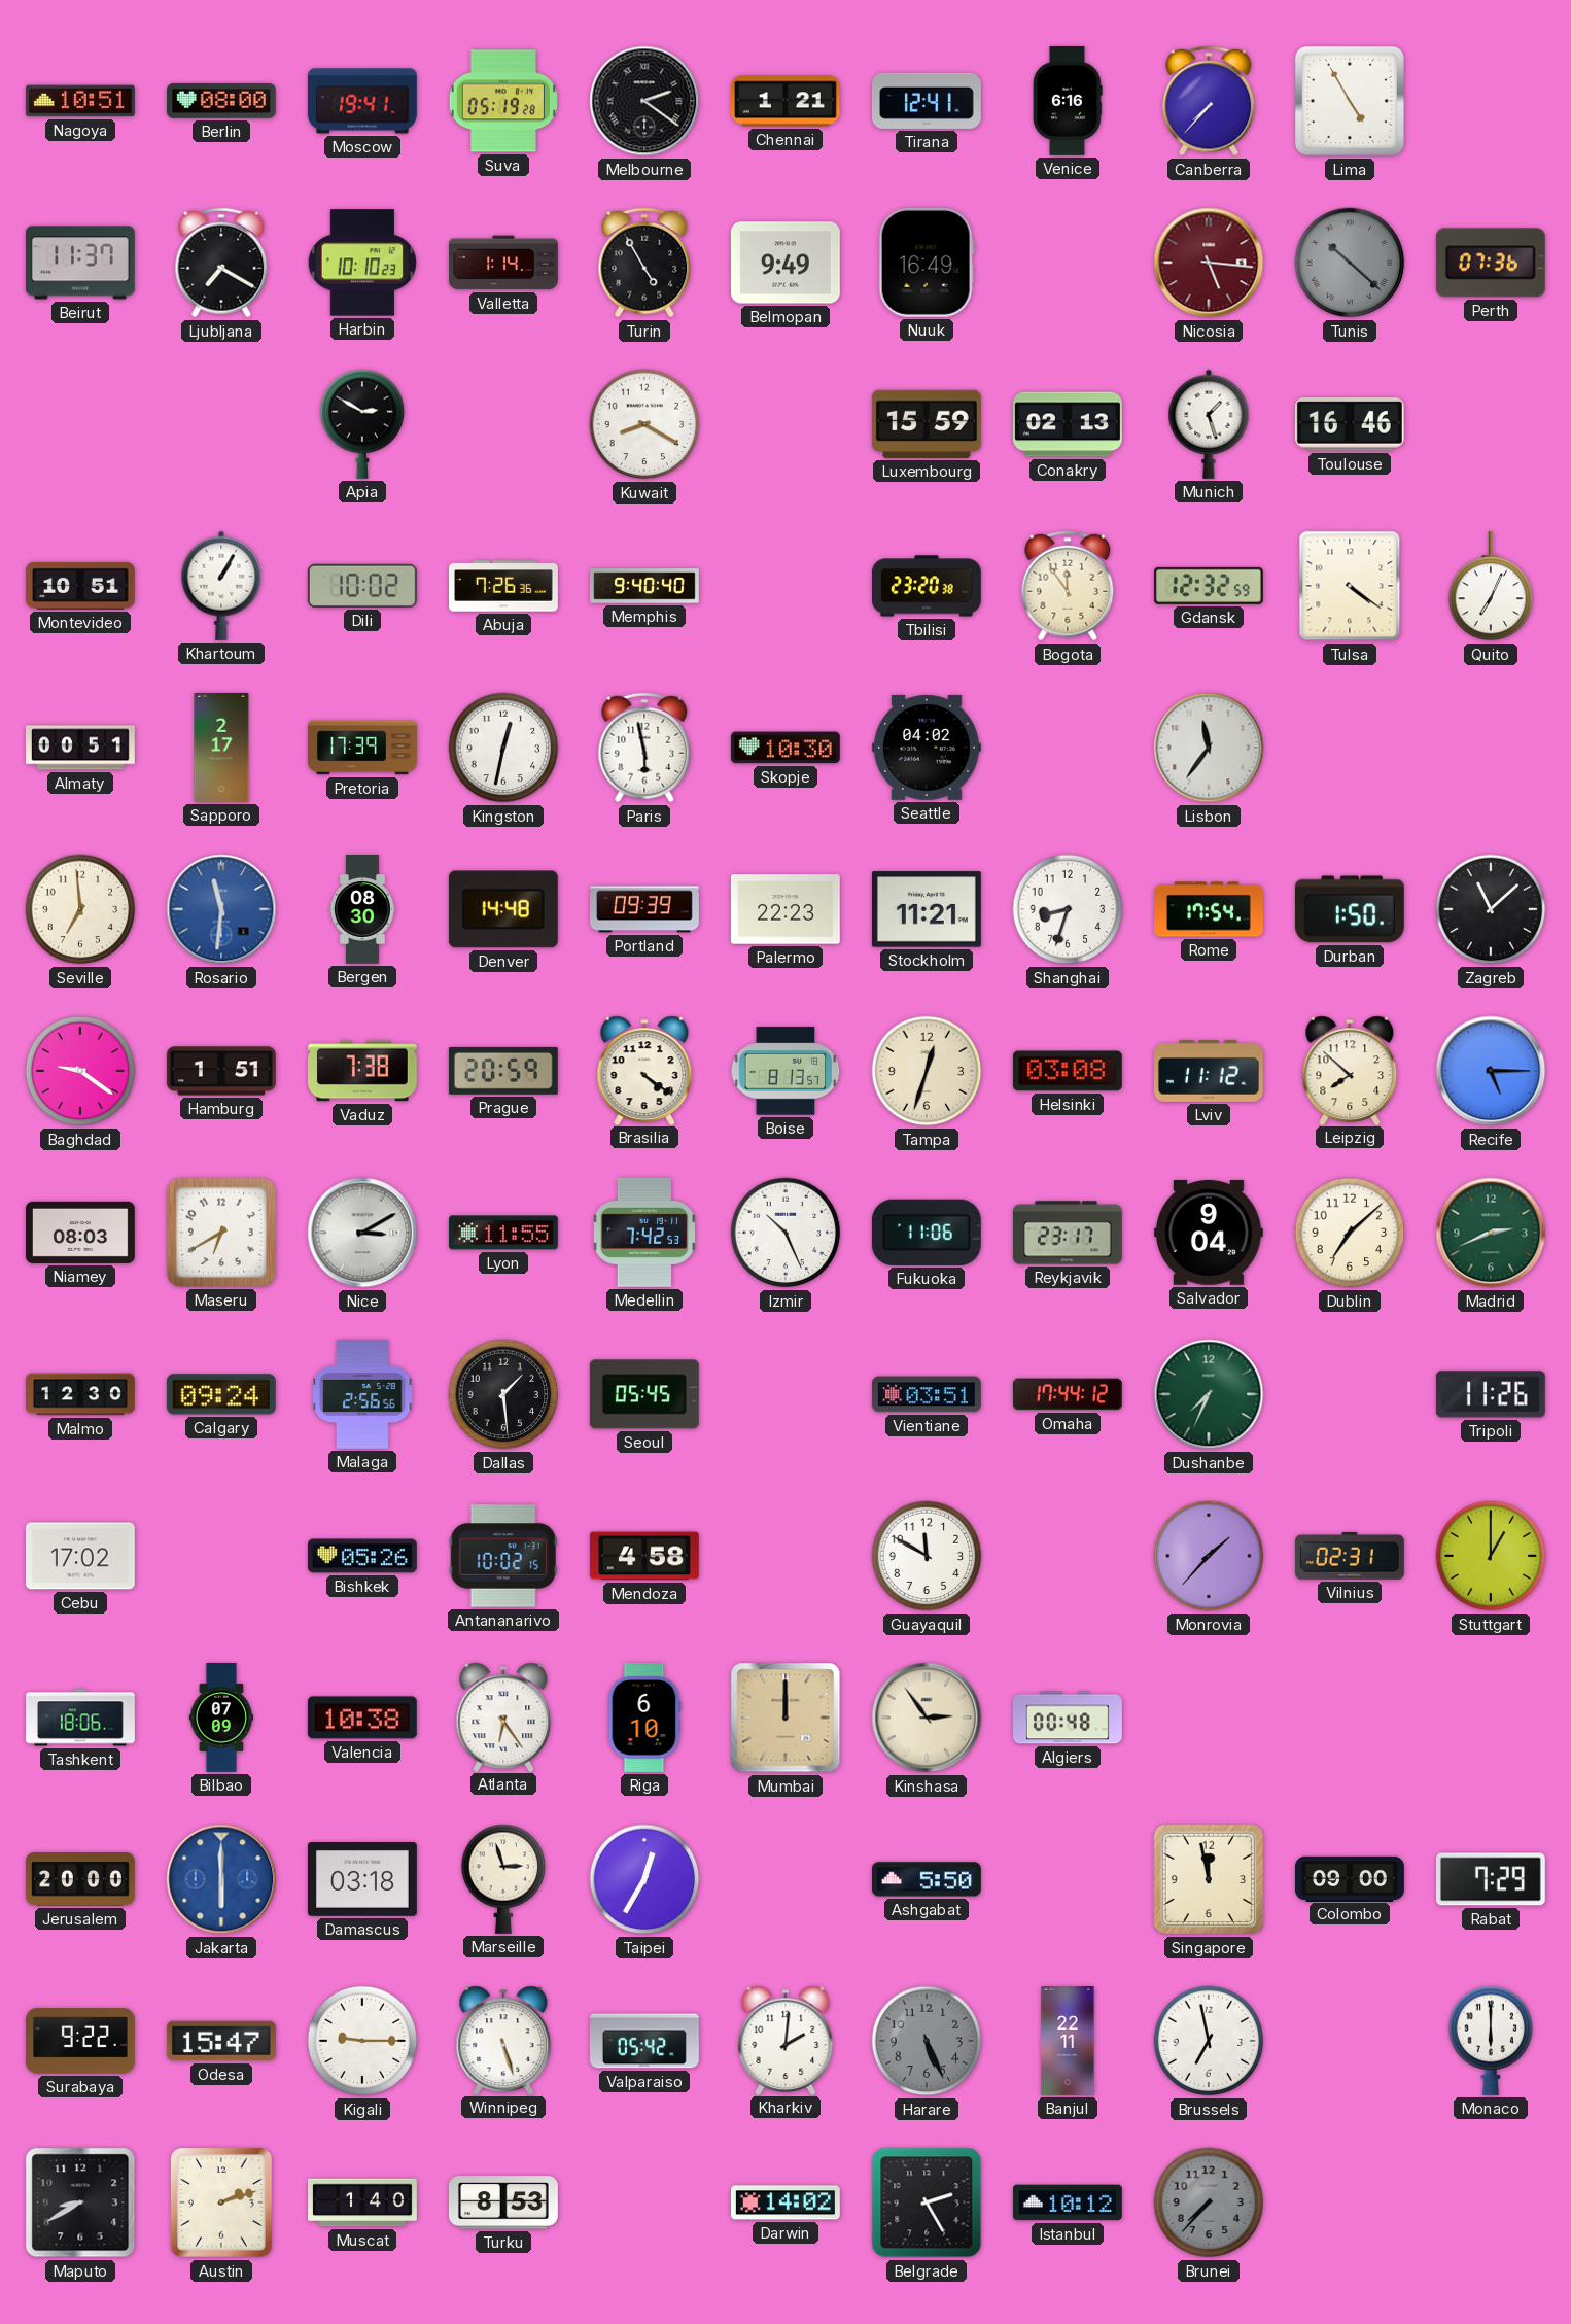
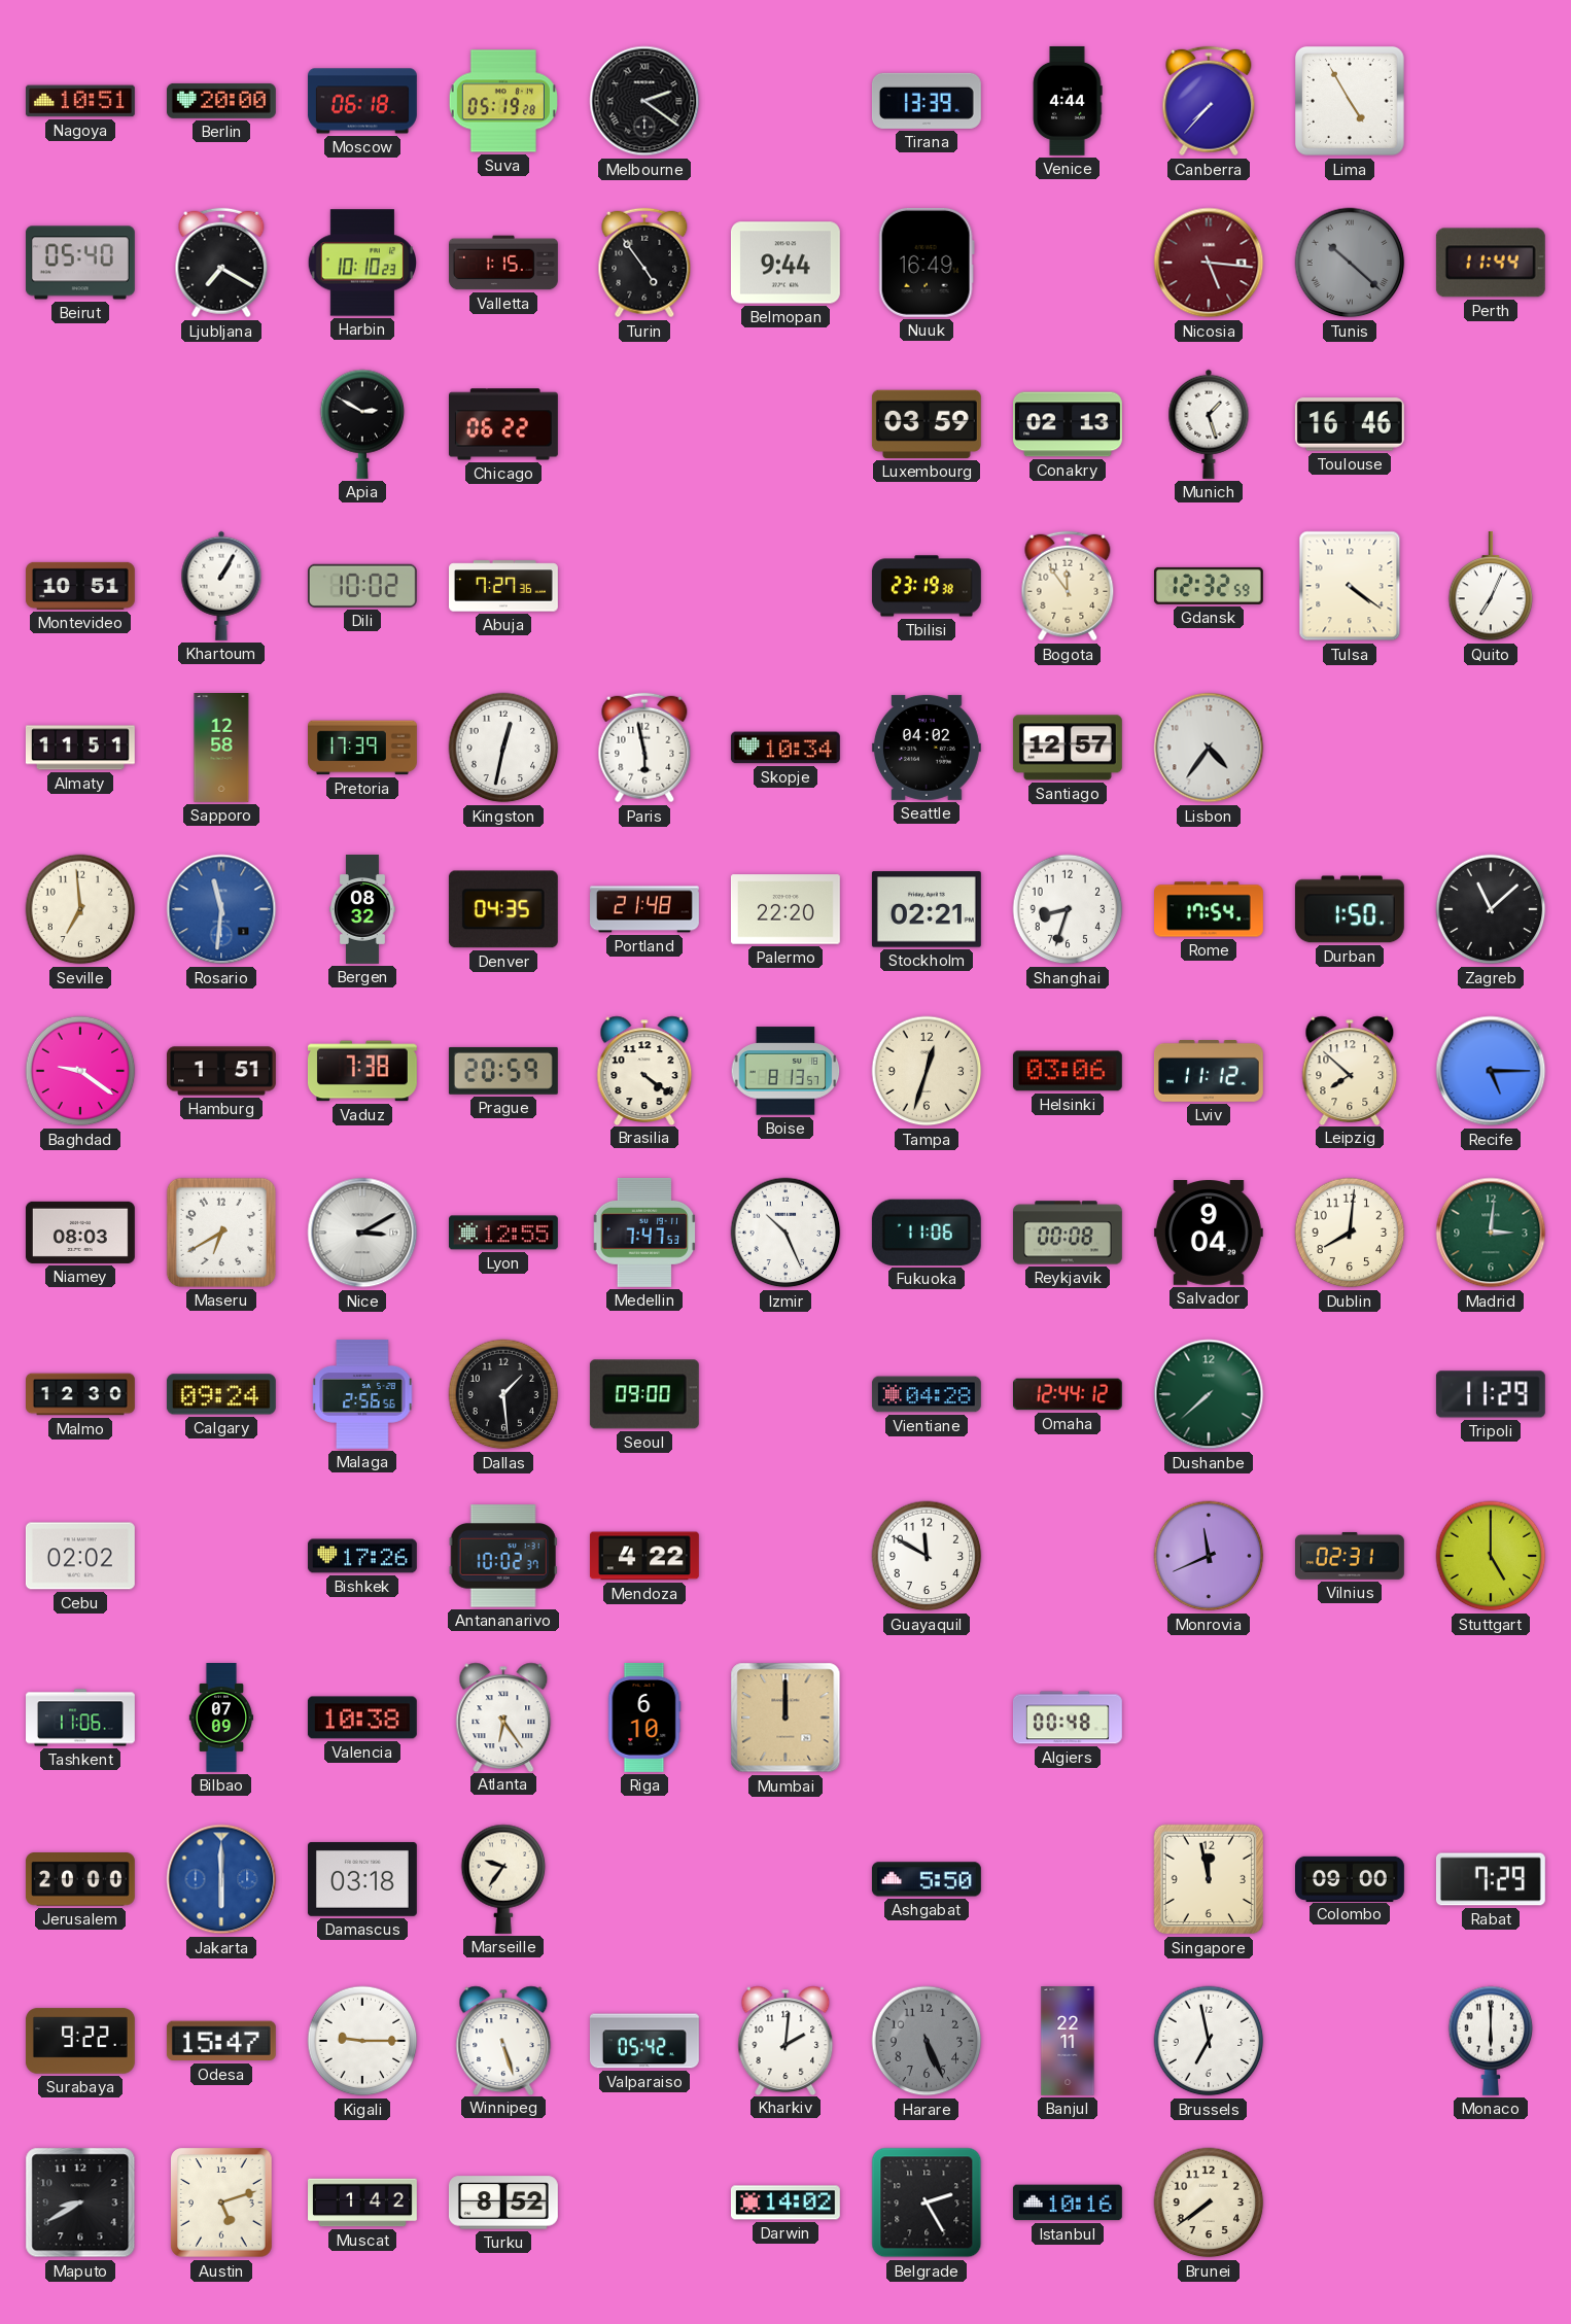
Berlin: 08:00 -> 20:00
Moscow: 19:41 -> 06:18
Chennai: 1:21 -> none
Tirana: 12:41 -> 13:39
Venice: 6:16 -> 4:44
Beirut: 11:37 -> 05:40
Valletta: 1:14 -> 1:15
Turin: 4:55 -> 4:54
Belmopan: 9:49 -> 9:44
Perth: 07:36 -> 11:44
Chicago: none -> 06:22
Kuwait: 8:20 -> none
Luxembourg: 15:59 -> 03:59
Abuja: 7:26 -> 7:27
Memphis: 9:40 -> none
Tbilisi: 23:20 -> 23:19
Almaty: 00:51 -> 11:51
Sapporo: 2:17 -> 12:58
Skopje: 10:30 -> 10:34
Santiago: none -> 12:57
Lisbon: 11:36 -> 4:36
Bergen: 08:30 -> 08:32
Denver: 14:48 -> 04:35
Portland: 09:39 -> 21:48
Palermo: 22:23 -> 22:20
Stockholm: 11:21 -> 02:21
Helsinki: 03:08 -> 03:06
Lyon: 11:55 -> 12:55
Medellin: 7:42 -> 7:47
Reykjavik: 23:17 -> 00:08
Dublin: 7:08 -> 8:01
Madrid: 2:41 -> 3:01
Seoul: 05:45 -> 09:00
Vientiane: 03:51 -> 04:28
Omaha: 17:44 -> 12:44
Dushanbe: 7:34 -> 7:38
Tripoli: 11:26 -> 11:29
Cebu: 17:02 -> 02:02
Bishkek: 05:26 -> 17:26
Antananarivo: 10:02:15 -> 10:02:37
Mendoza: 4:58 -> 4:22
Monrovia: 1:37 -> 11:41
Stuttgart: 1:00 -> 5:00
Tashkent: 18:06 -> 11:06
Kinshasa: 2:54 -> none
Marseille: 2:57 -> 9:36
Taipei: 12:35 -> none
Austin: 2:12 -> 5:12
Muscat: 1:40 -> 1:42
Turku: 8:53 -> 8:52
Istanbul: 10:12 -> 10:16
Brunei: 7:37 -> 7:39
Brunei dial: grey -> cream
